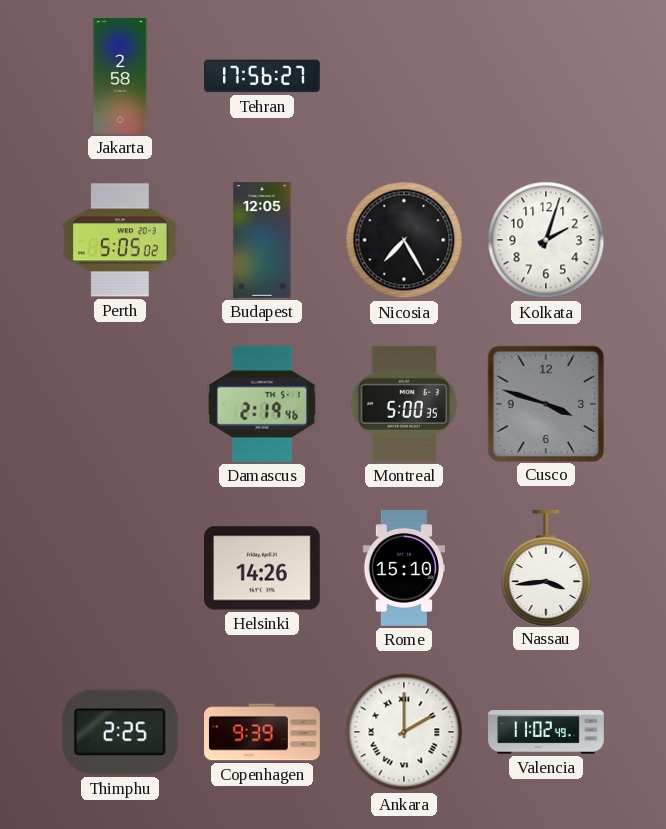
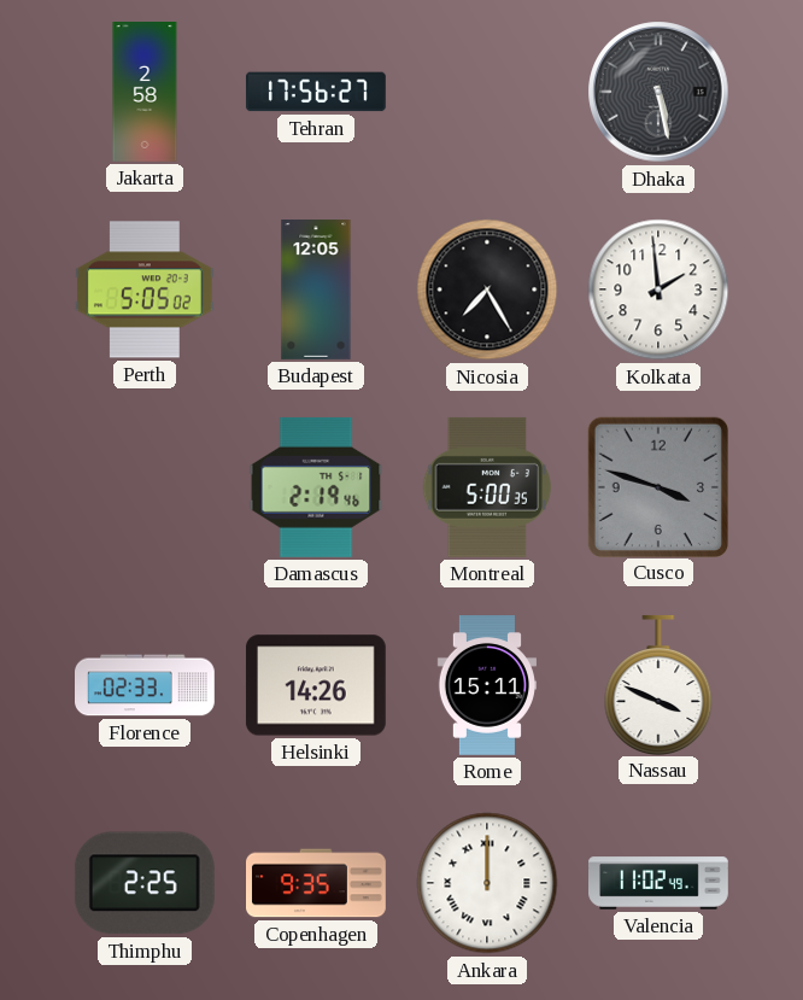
Dhaka: none -> 5:28
Kolkata: 2:03 -> 1:59
Florence: none -> 02:33
Rome: 15:10 -> 15:11
Nassau: 3:44 -> 3:49
Copenhagen: 9:39 -> 9:35
Ankara: 2:00 -> 12:00
